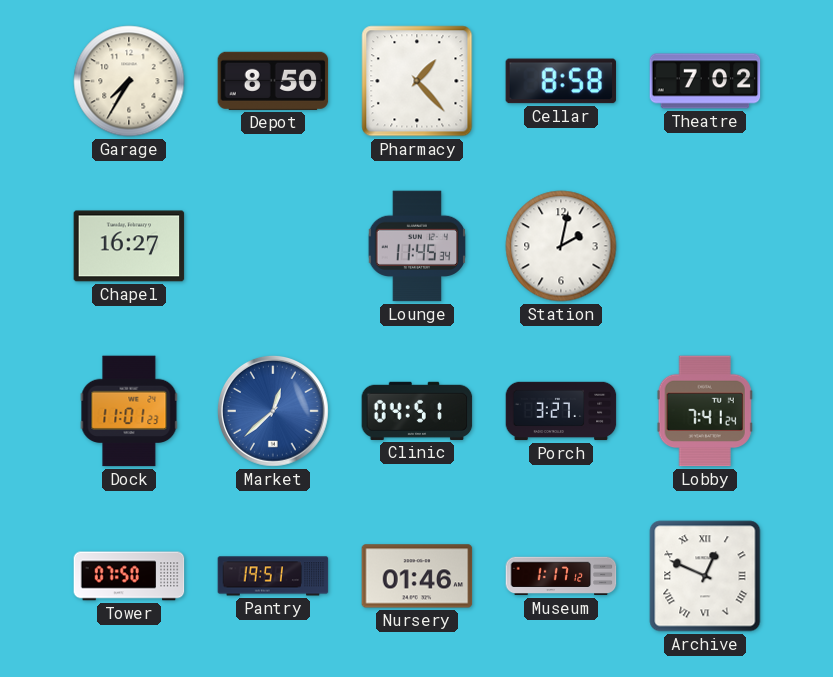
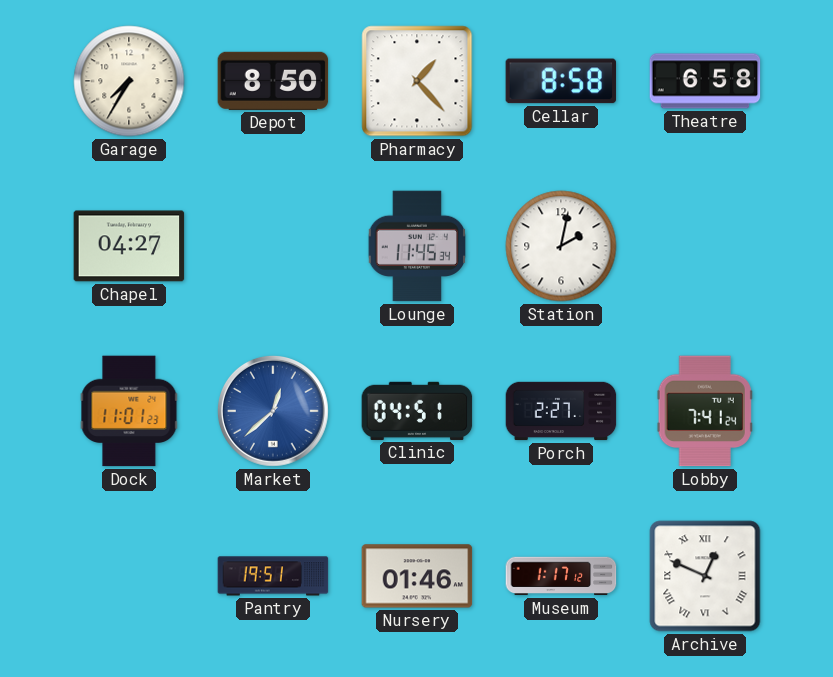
Theatre: 7:02 -> 6:58
Chapel: 16:27 -> 04:27
Porch: 3:27 -> 2:27
Tower: 07:50 -> none
